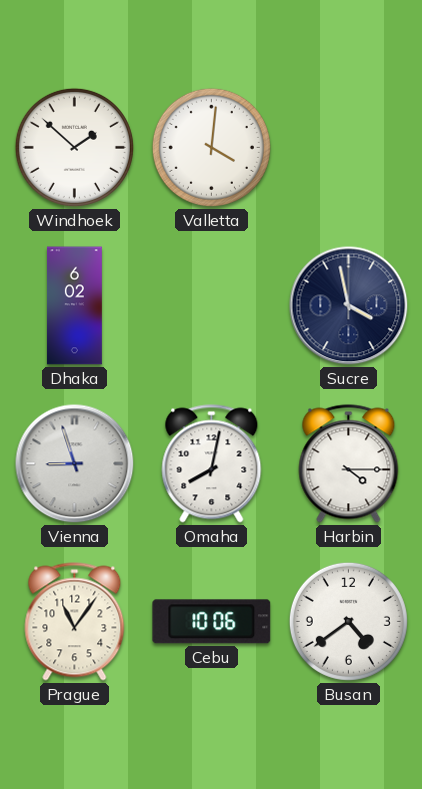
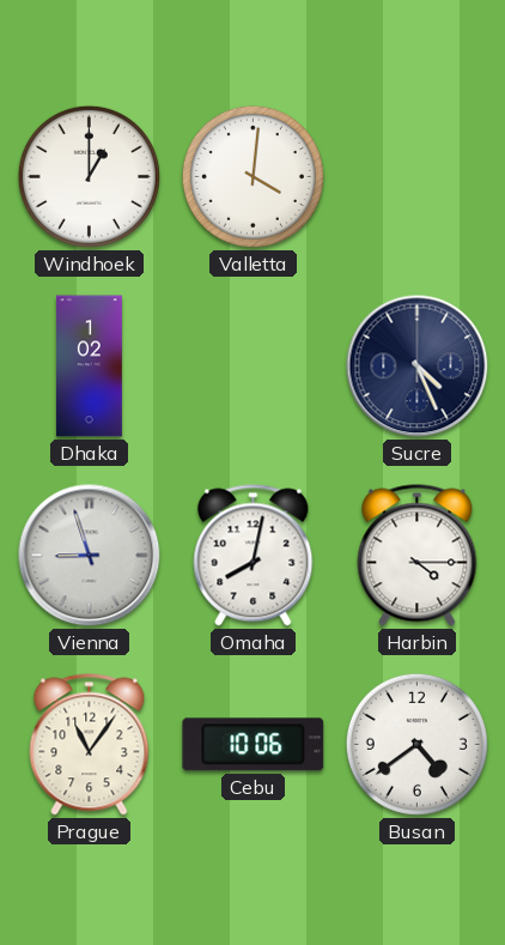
Windhoek: 1:52 -> 1:00
Dhaka: 6:02 -> 1:02
Sucre: 3:58 -> 4:26
